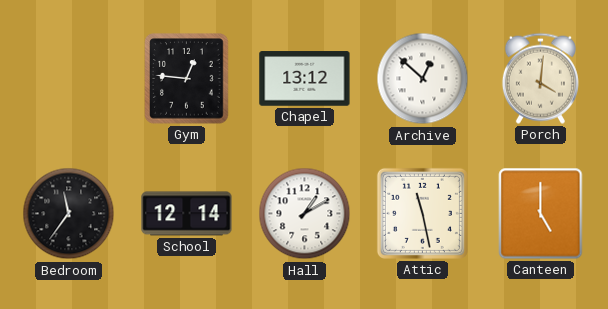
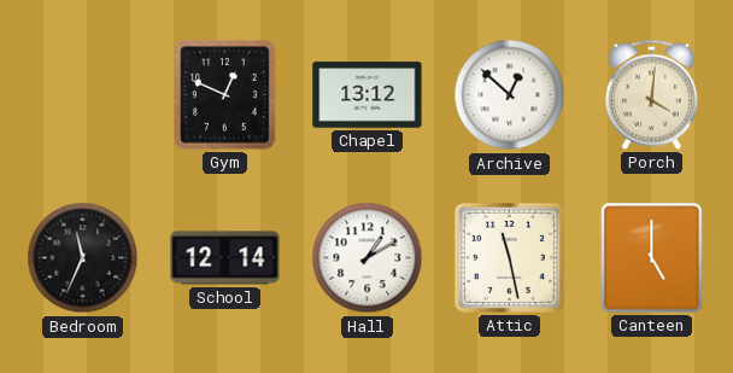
Gym: 12:46 -> 12:49
Bedroom: 11:36 -> 11:34
